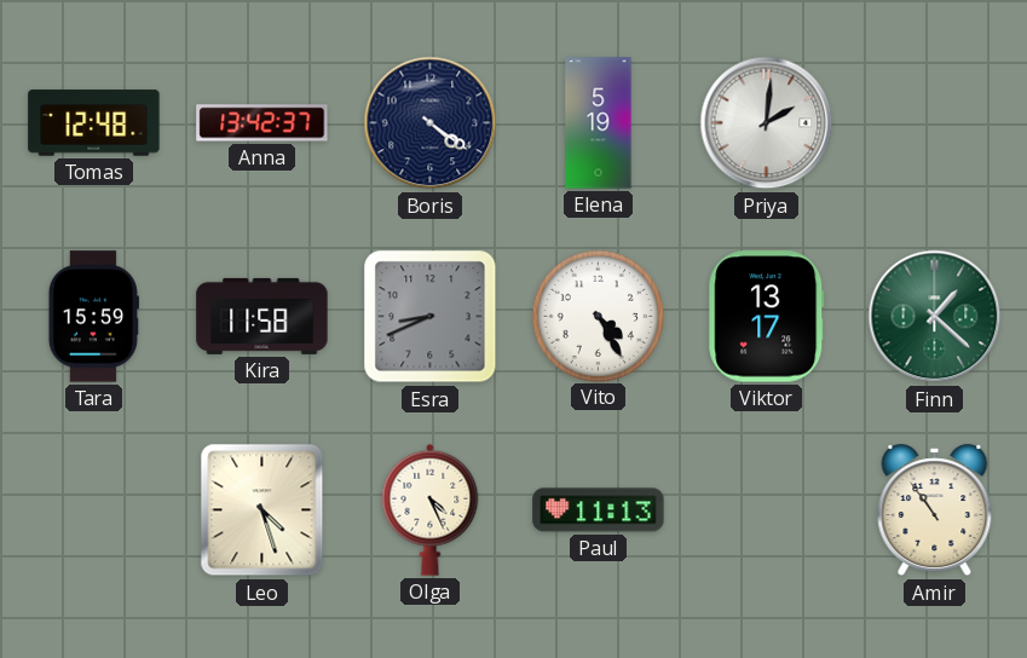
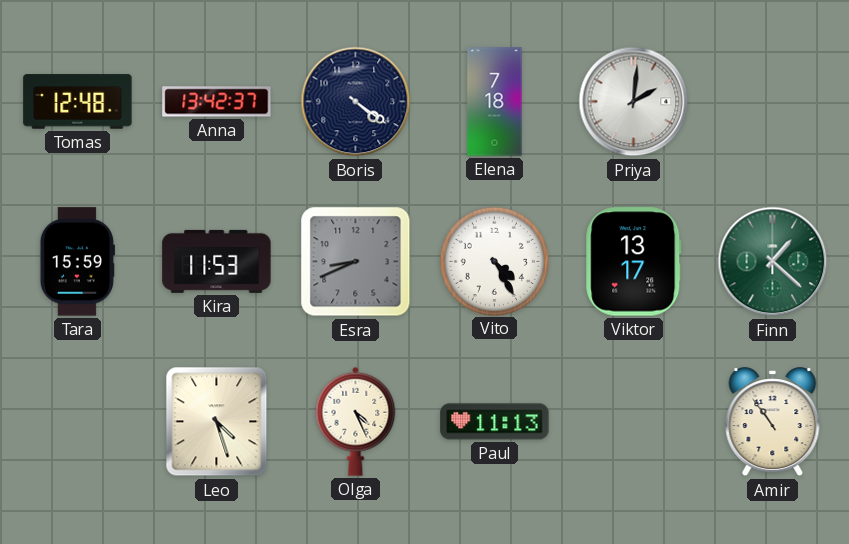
Elena: 5:19 -> 7:18
Kira: 11:58 -> 11:53
